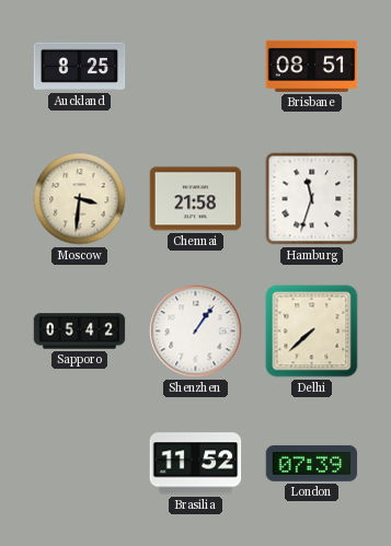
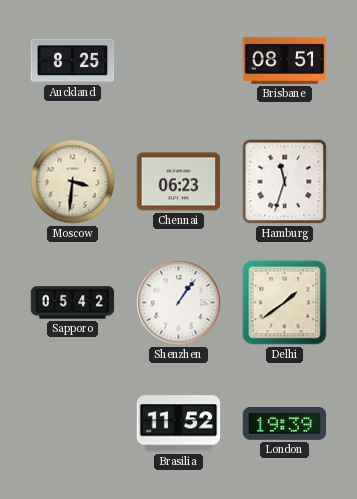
Chennai: 21:58 -> 06:23
Delhi: 7:38 -> 1:39
London: 07:39 -> 19:39
